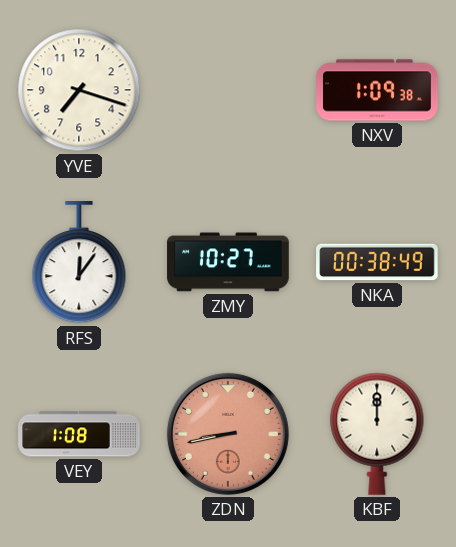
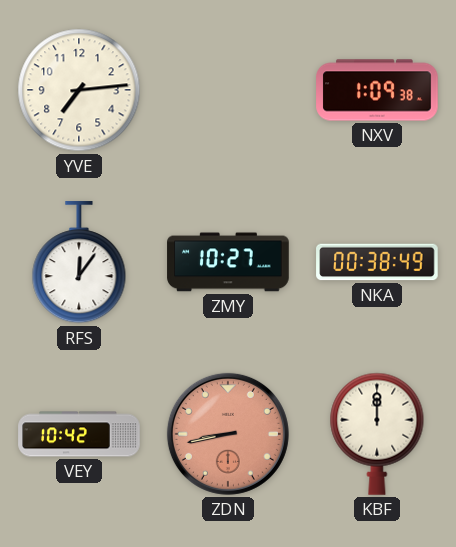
YVE: 7:18 -> 7:14
VEY: 1:08 -> 10:42
